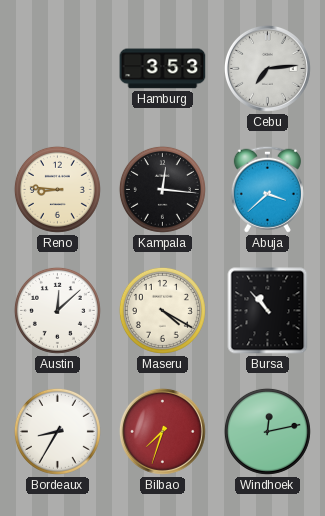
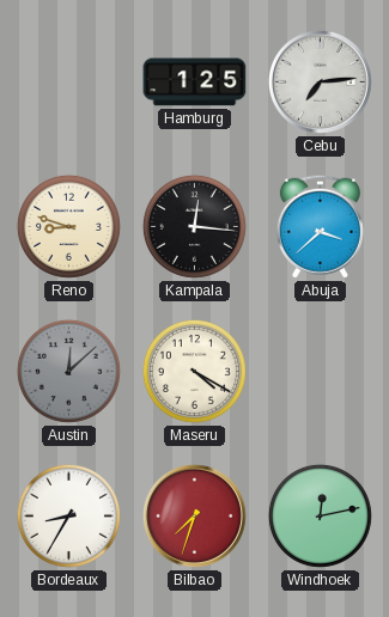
Hamburg: 3:53 -> 1:25
Reno: 8:46 -> 8:48
Austin dial: white -> grey
Bursa: 10:53 -> none
